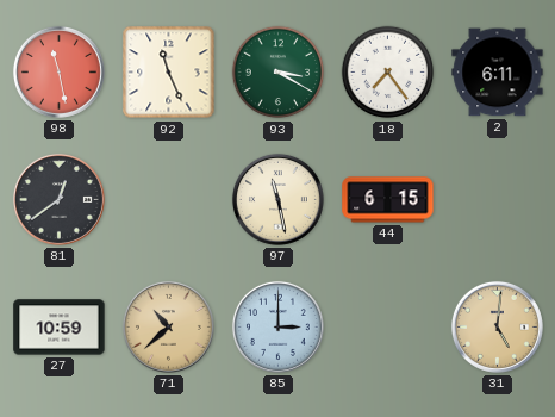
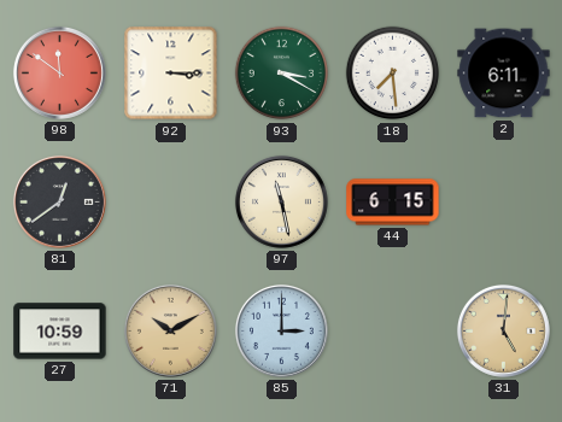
98: 11:28 -> 11:51
92: 11:26 -> 3:15
18: 7:24 -> 7:29
71: 10:38 -> 10:10
